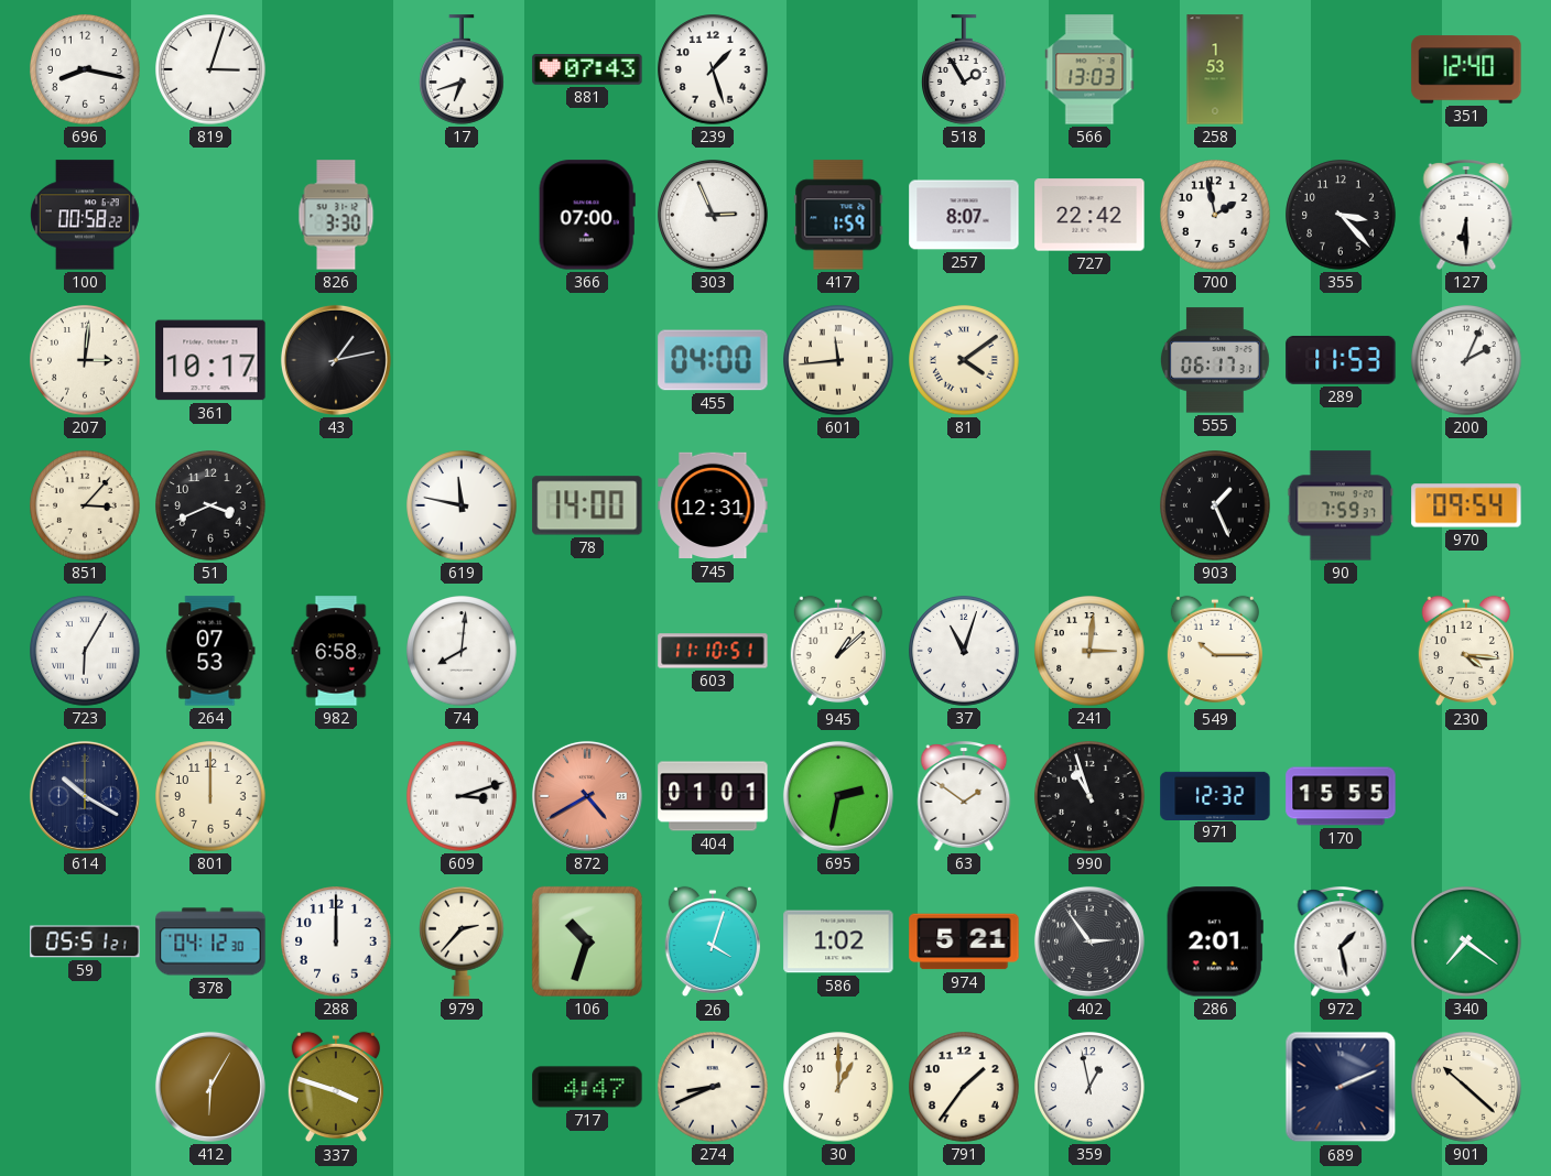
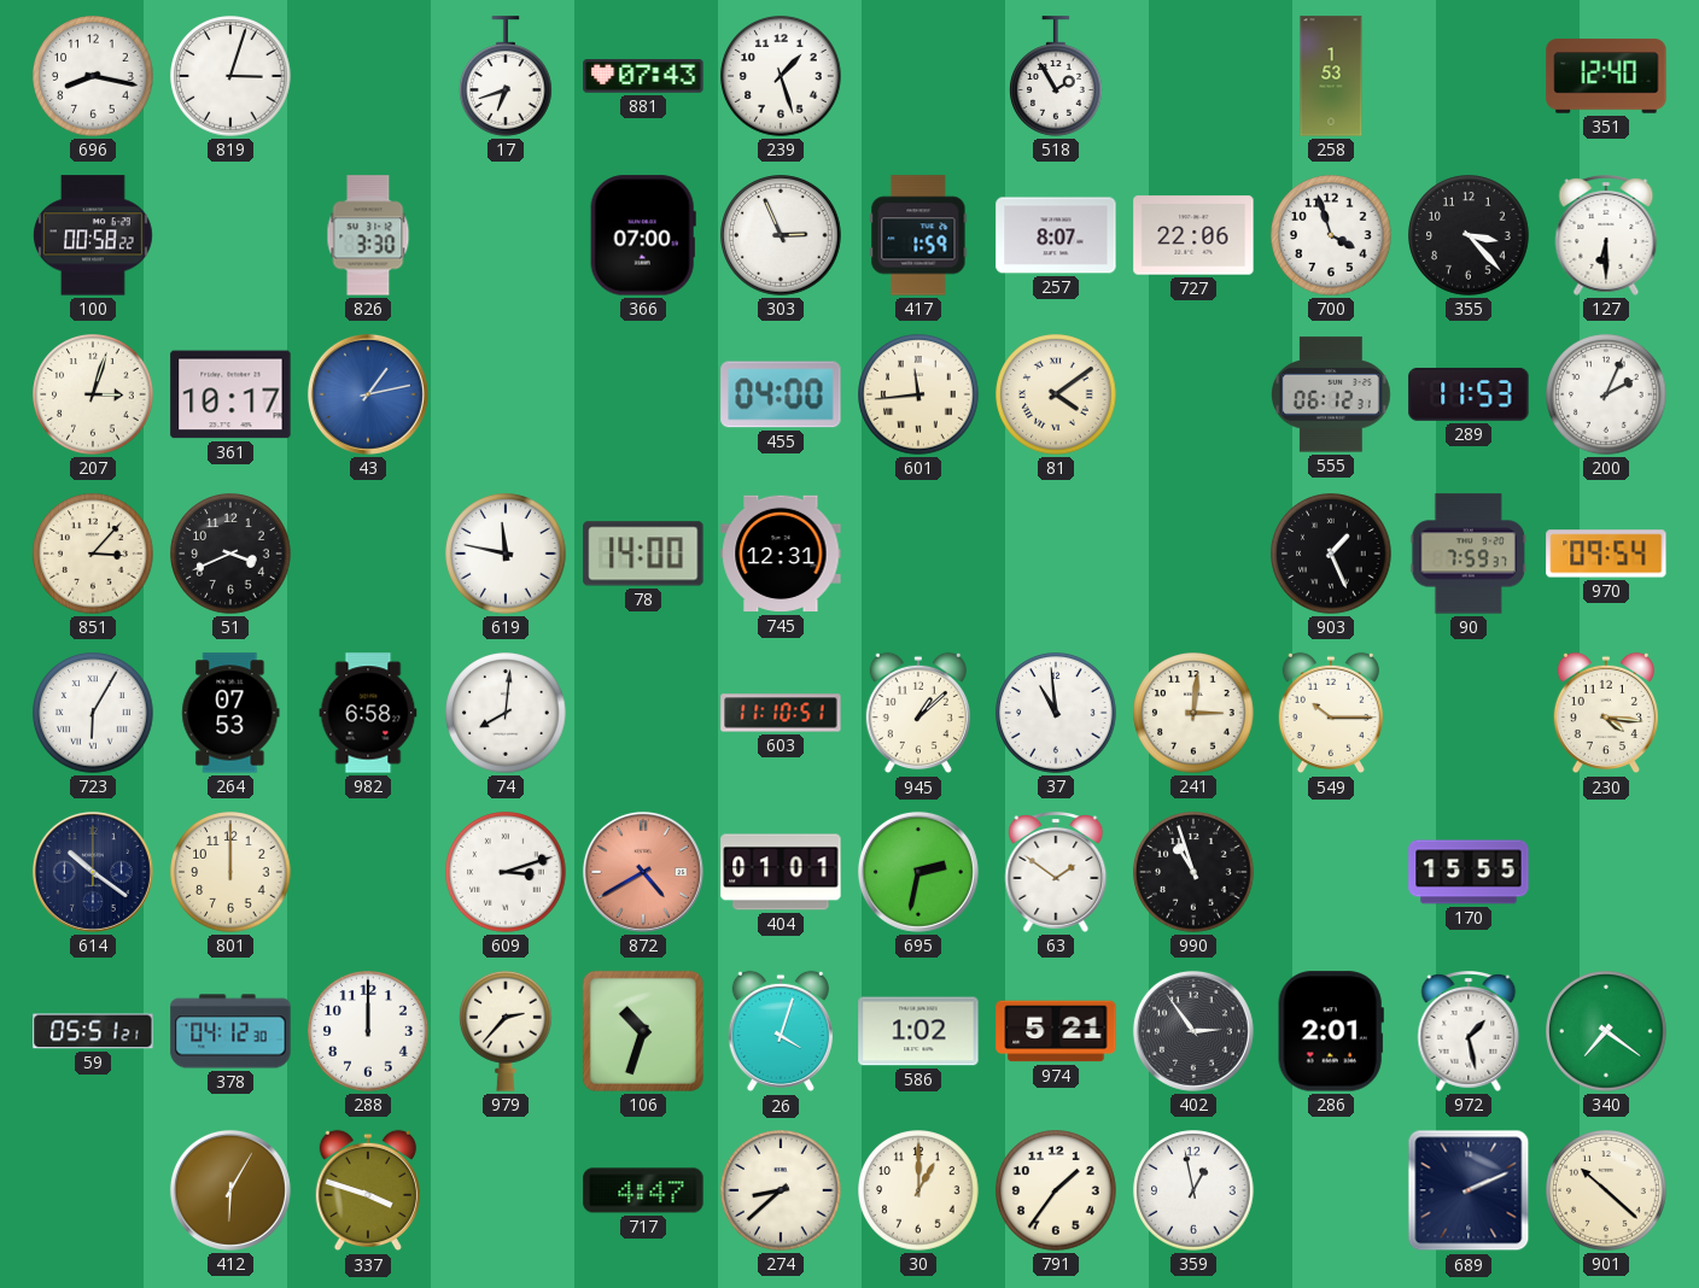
566: 13:03 -> none
727: 22:42 -> 22:06
700: 1:58 -> 3:57
207: 3:01 -> 3:03
43 dial: black -> blue
555: 06:17 -> 06:12
37: 11:03 -> 10:59
614: 10:20 -> 10:21
971: 12:32 -> none
274: 8:41 -> 8:38
